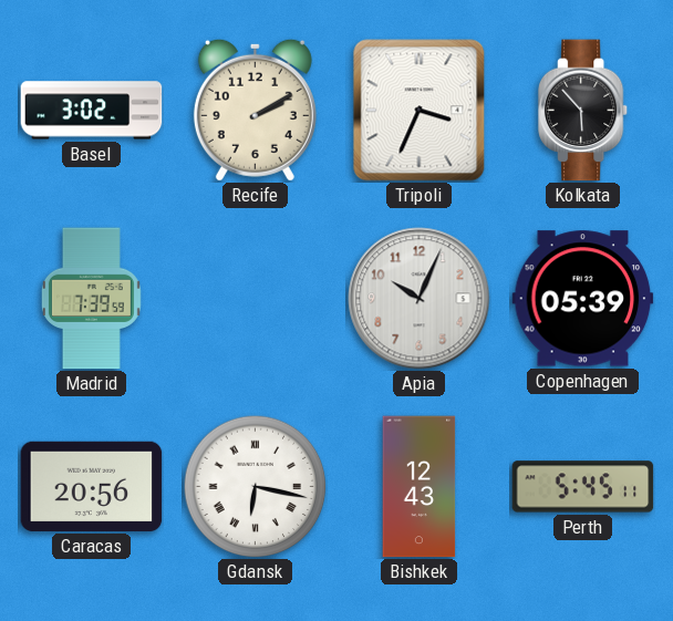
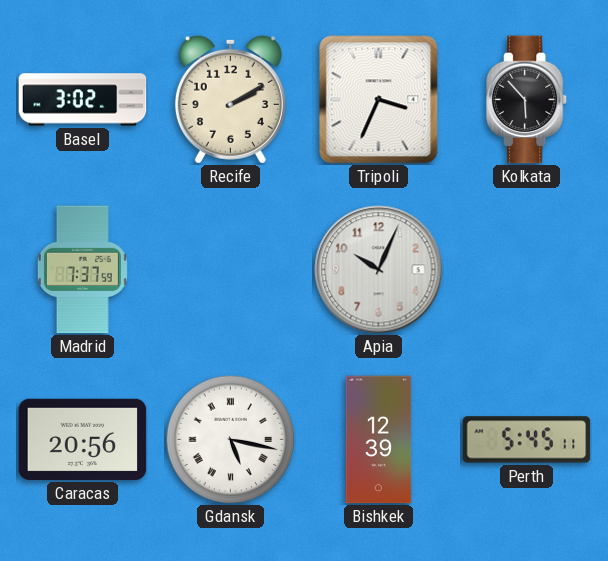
Madrid: 7:39 -> 7:37
Copenhagen: 05:39 -> none
Gdansk: 6:17 -> 5:17
Bishkek: 12:43 -> 12:39
